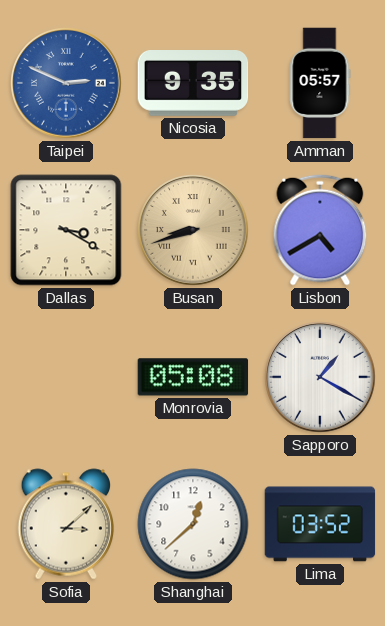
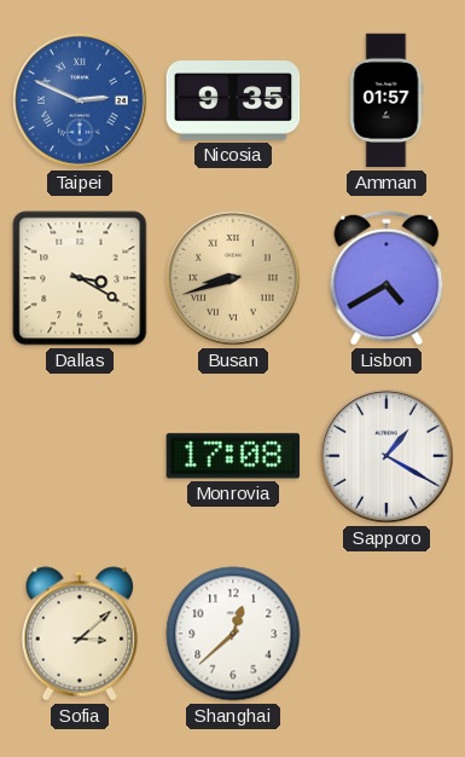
Amman: 05:57 -> 01:57
Monrovia: 05:08 -> 17:08
Lima: 03:52 -> none
